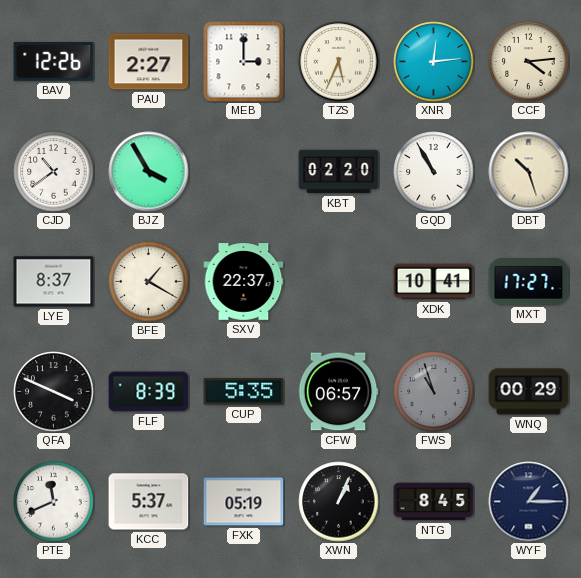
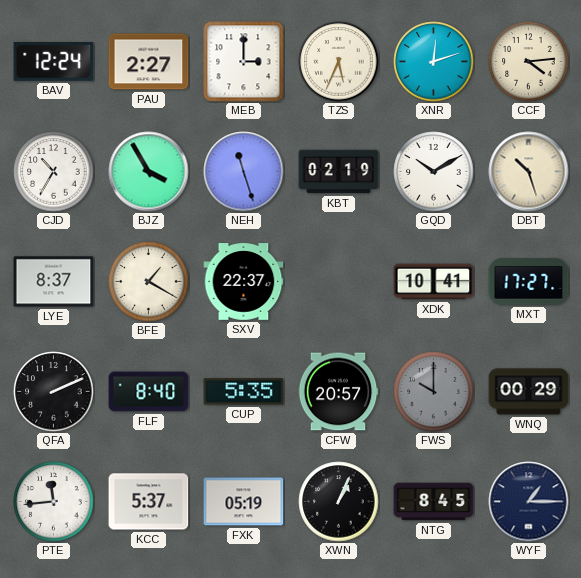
BAV: 12:26 -> 12:24
XNR: 12:14 -> 12:12
CJD: 10:39 -> 10:35
NEH: none -> 11:27
KBT: 02:20 -> 02:19
GQD: 10:55 -> 10:10
QFA: 3:49 -> 2:11
FLF: 8:39 -> 8:40
CFW: 06:57 -> 20:57
FWS: 10:57 -> 10:00
PTE: 11:41 -> 11:44
